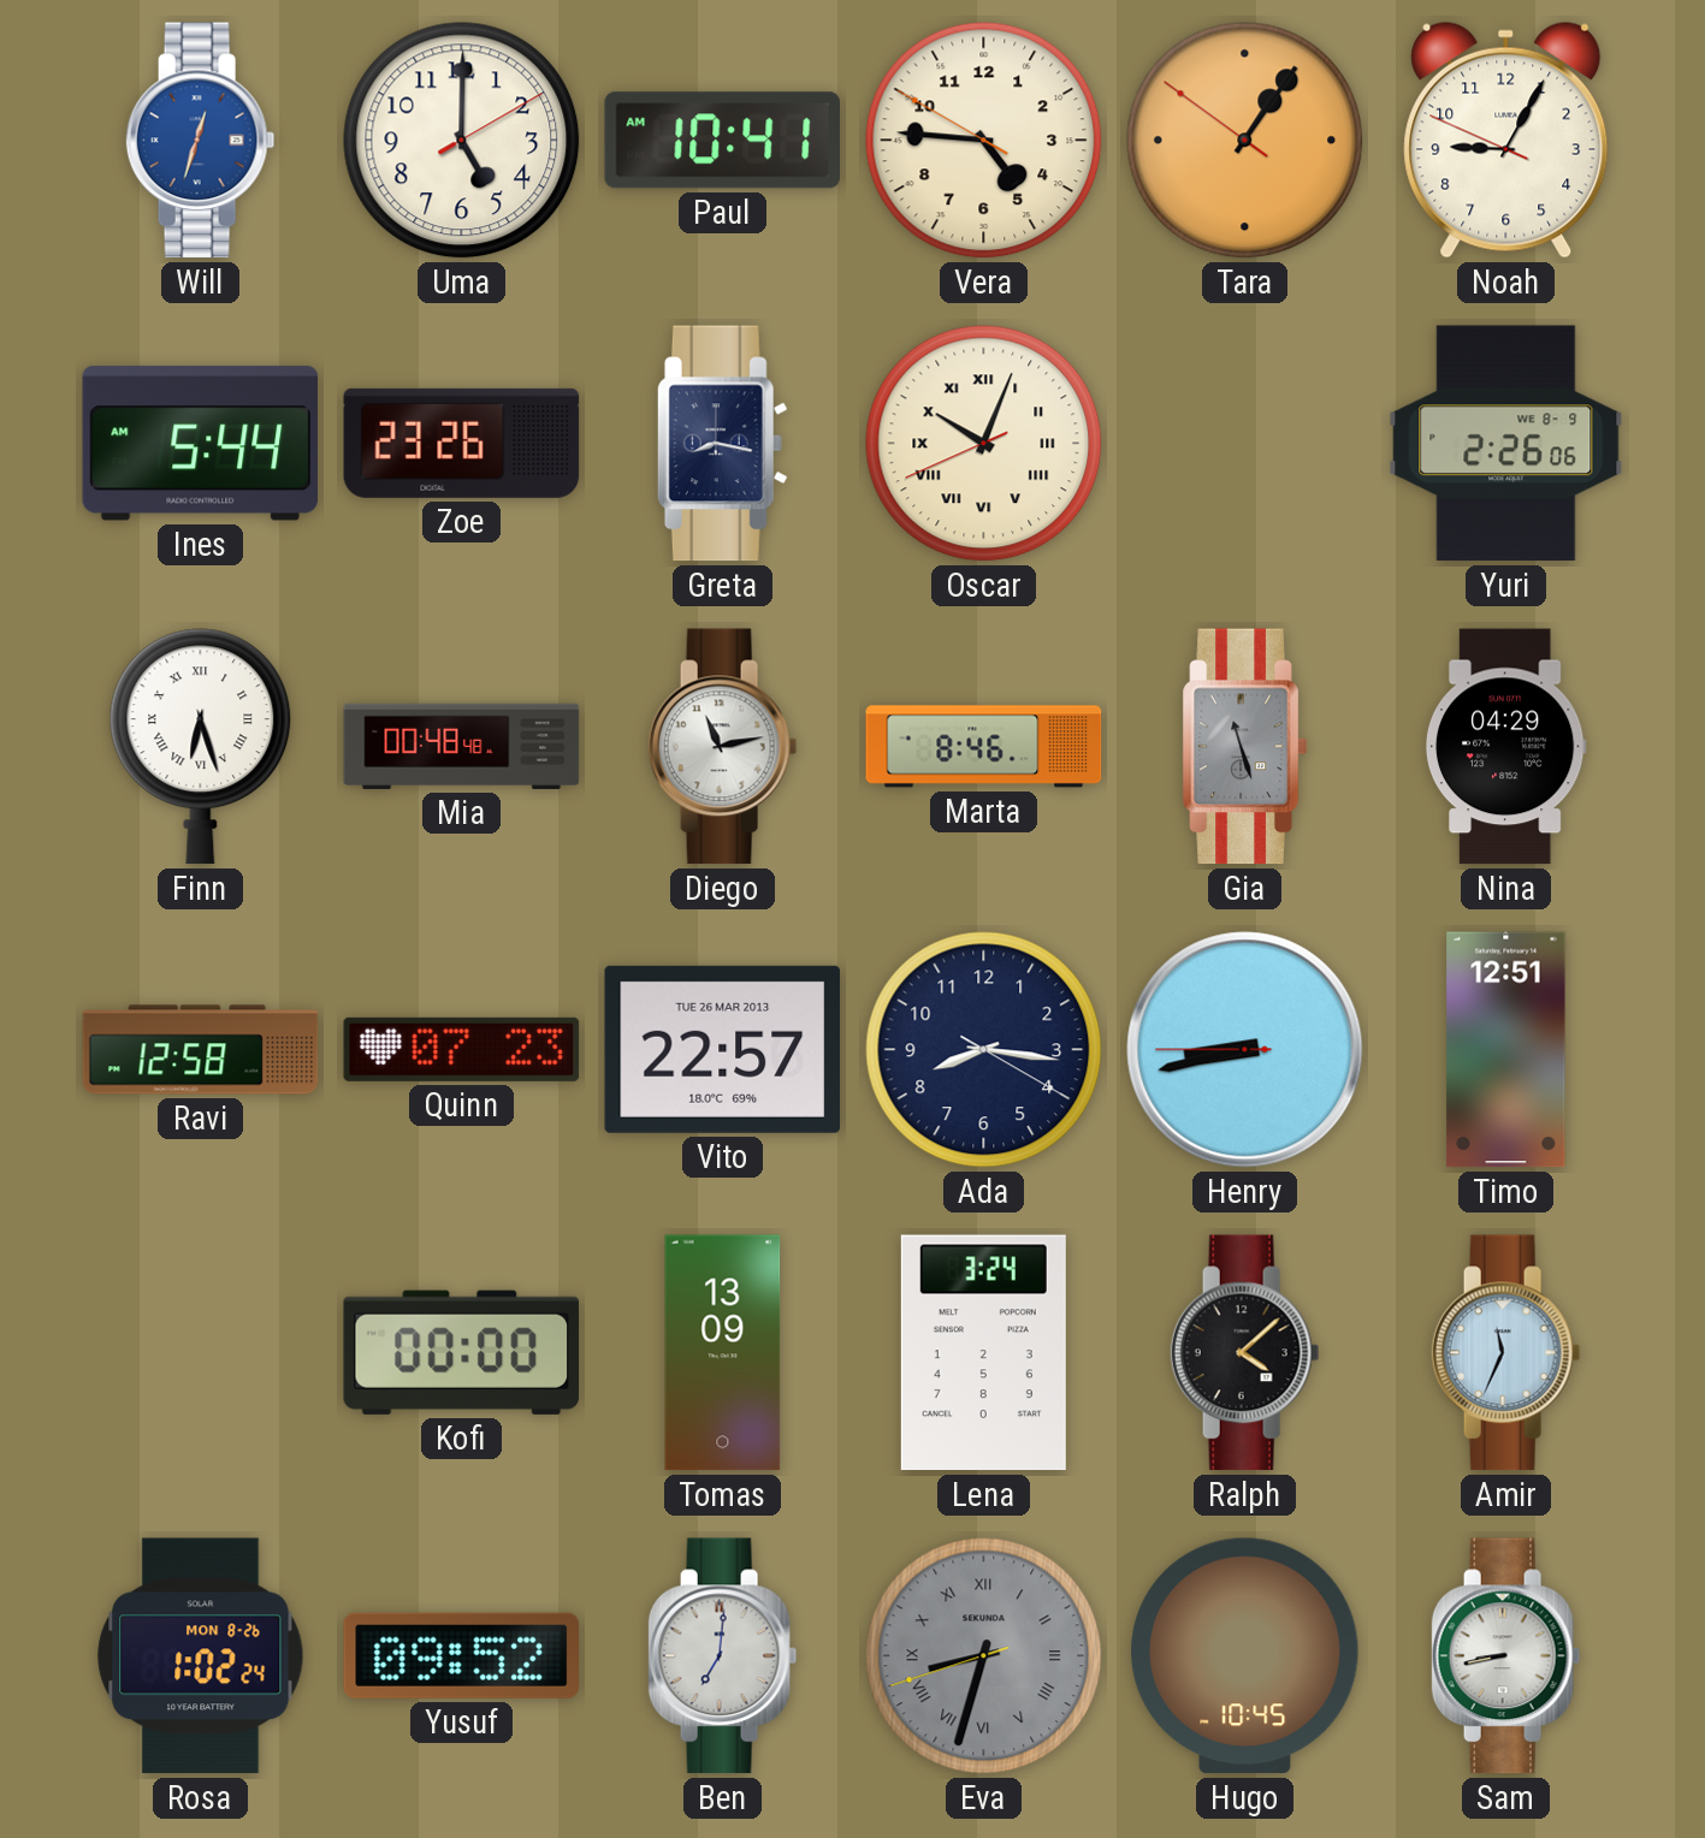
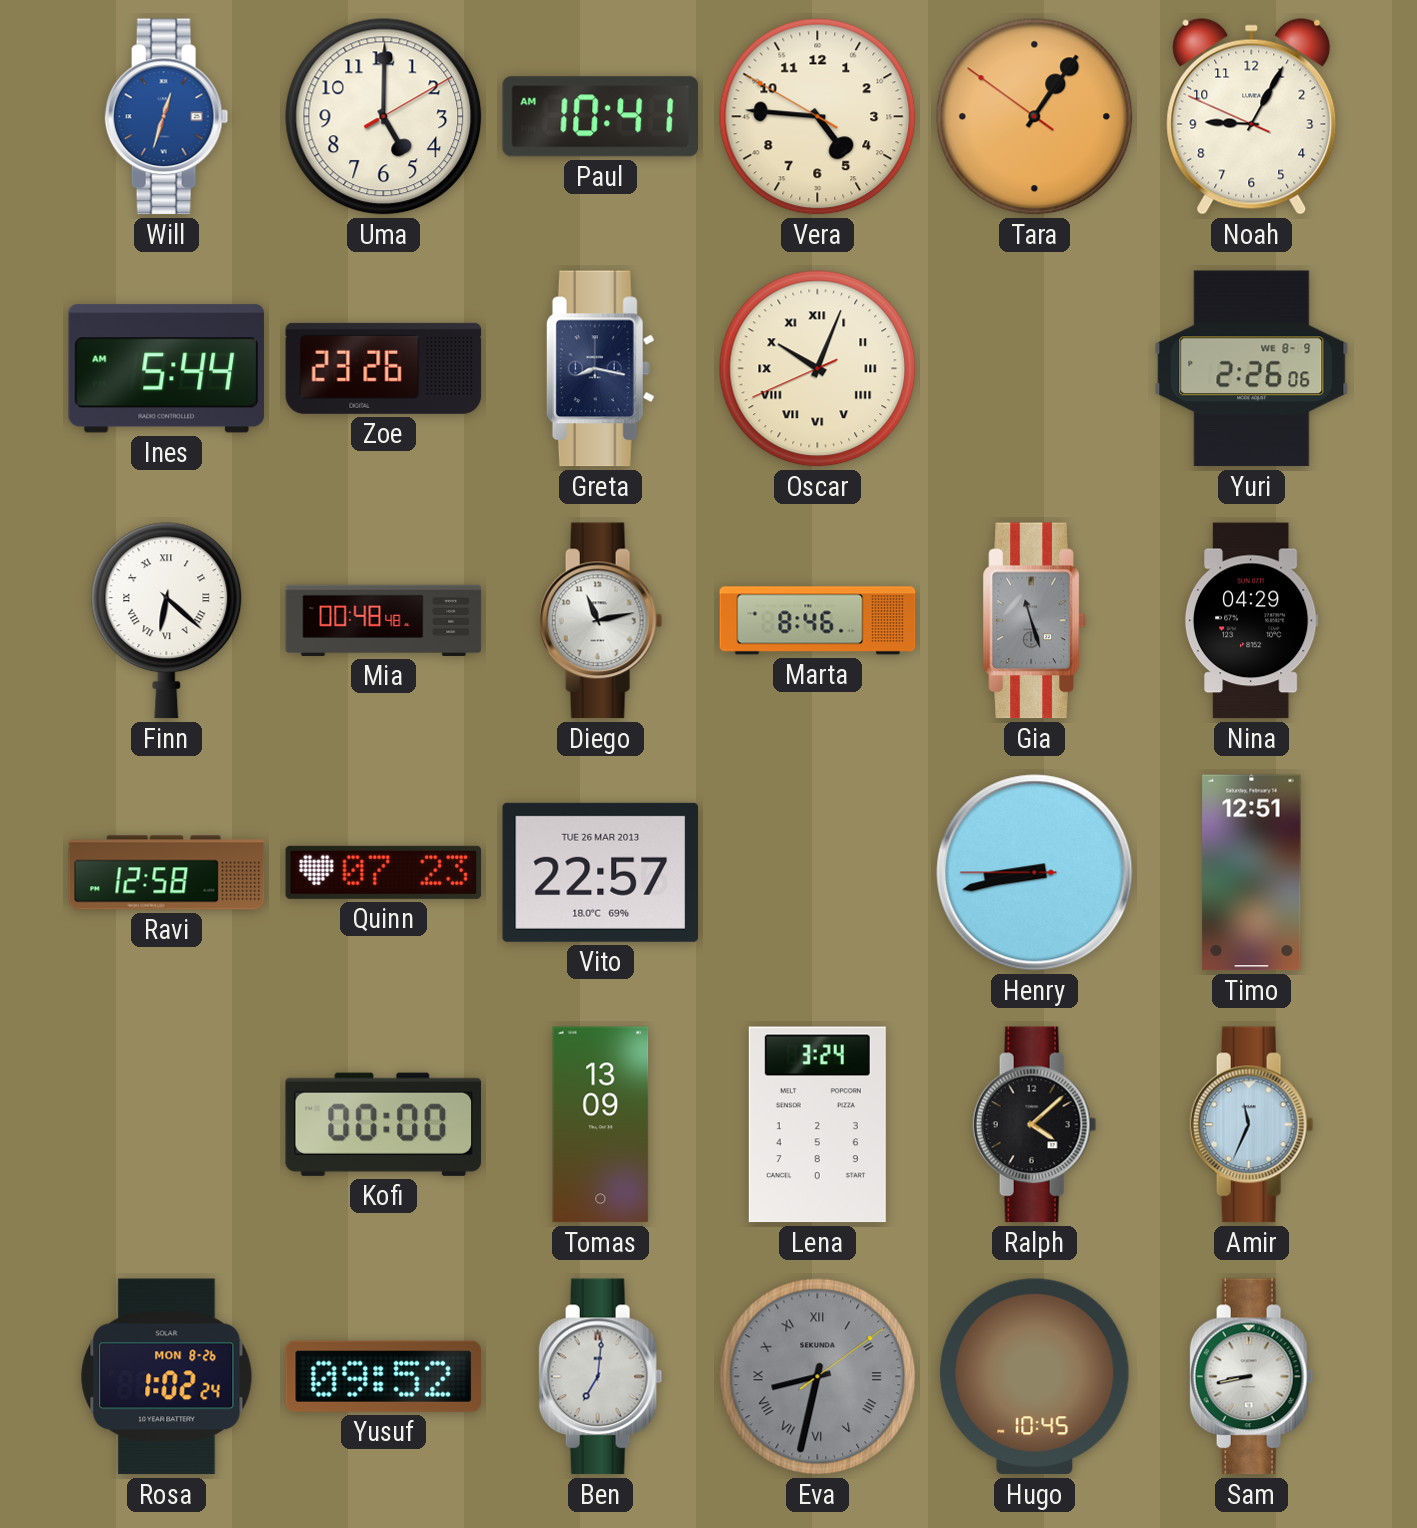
Finn: 6:27 -> 6:22
Ada: 8:16 -> none
Eva: 8:32:42 -> 8:32:09
